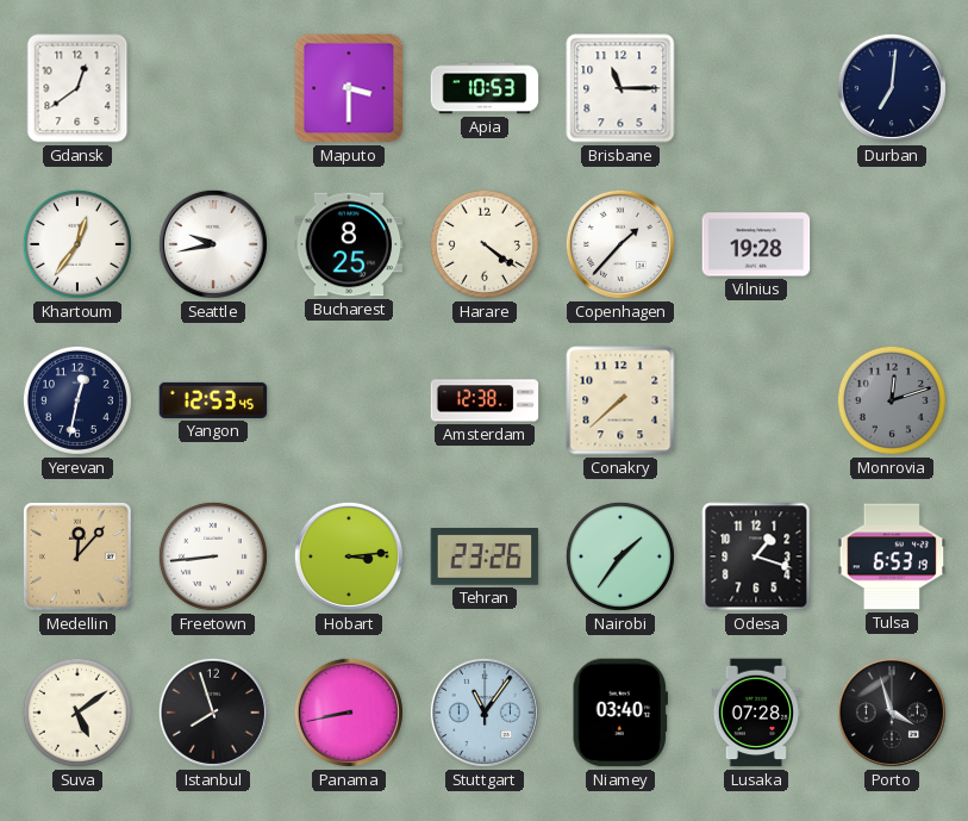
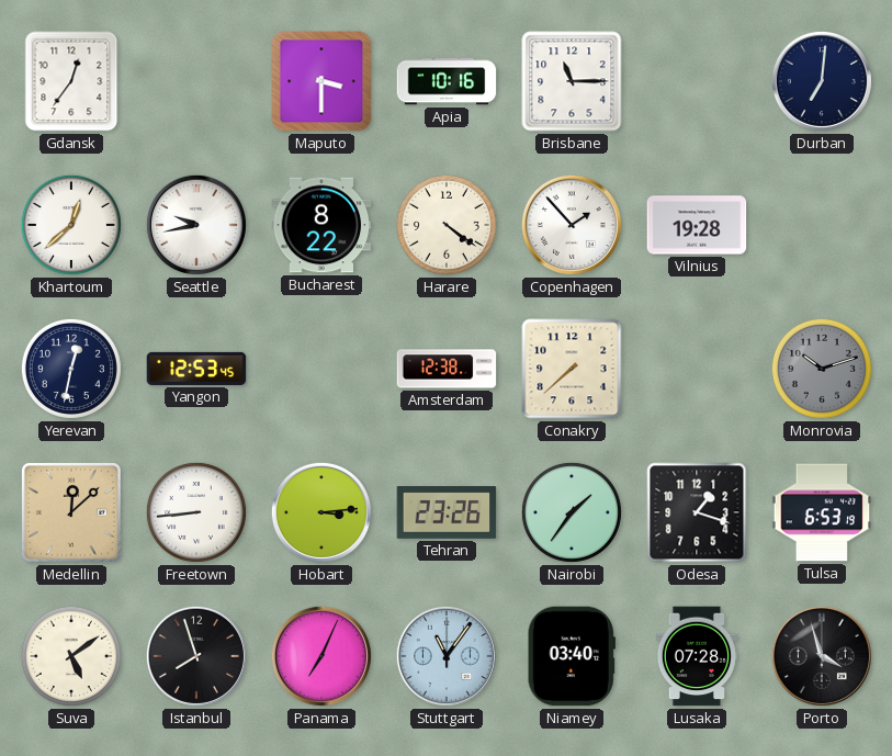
Gdansk: 12:39 -> 12:36
Apia: 10:53 -> 10:16
Khartoum: 12:36 -> 12:38
Bucharest: 8:25 -> 8:22
Copenhagen: 1:37 -> 1:53
Monrovia: 12:12 -> 10:12
Medellin: 12:07 -> 12:08
Panama: 8:43 -> 7:04
